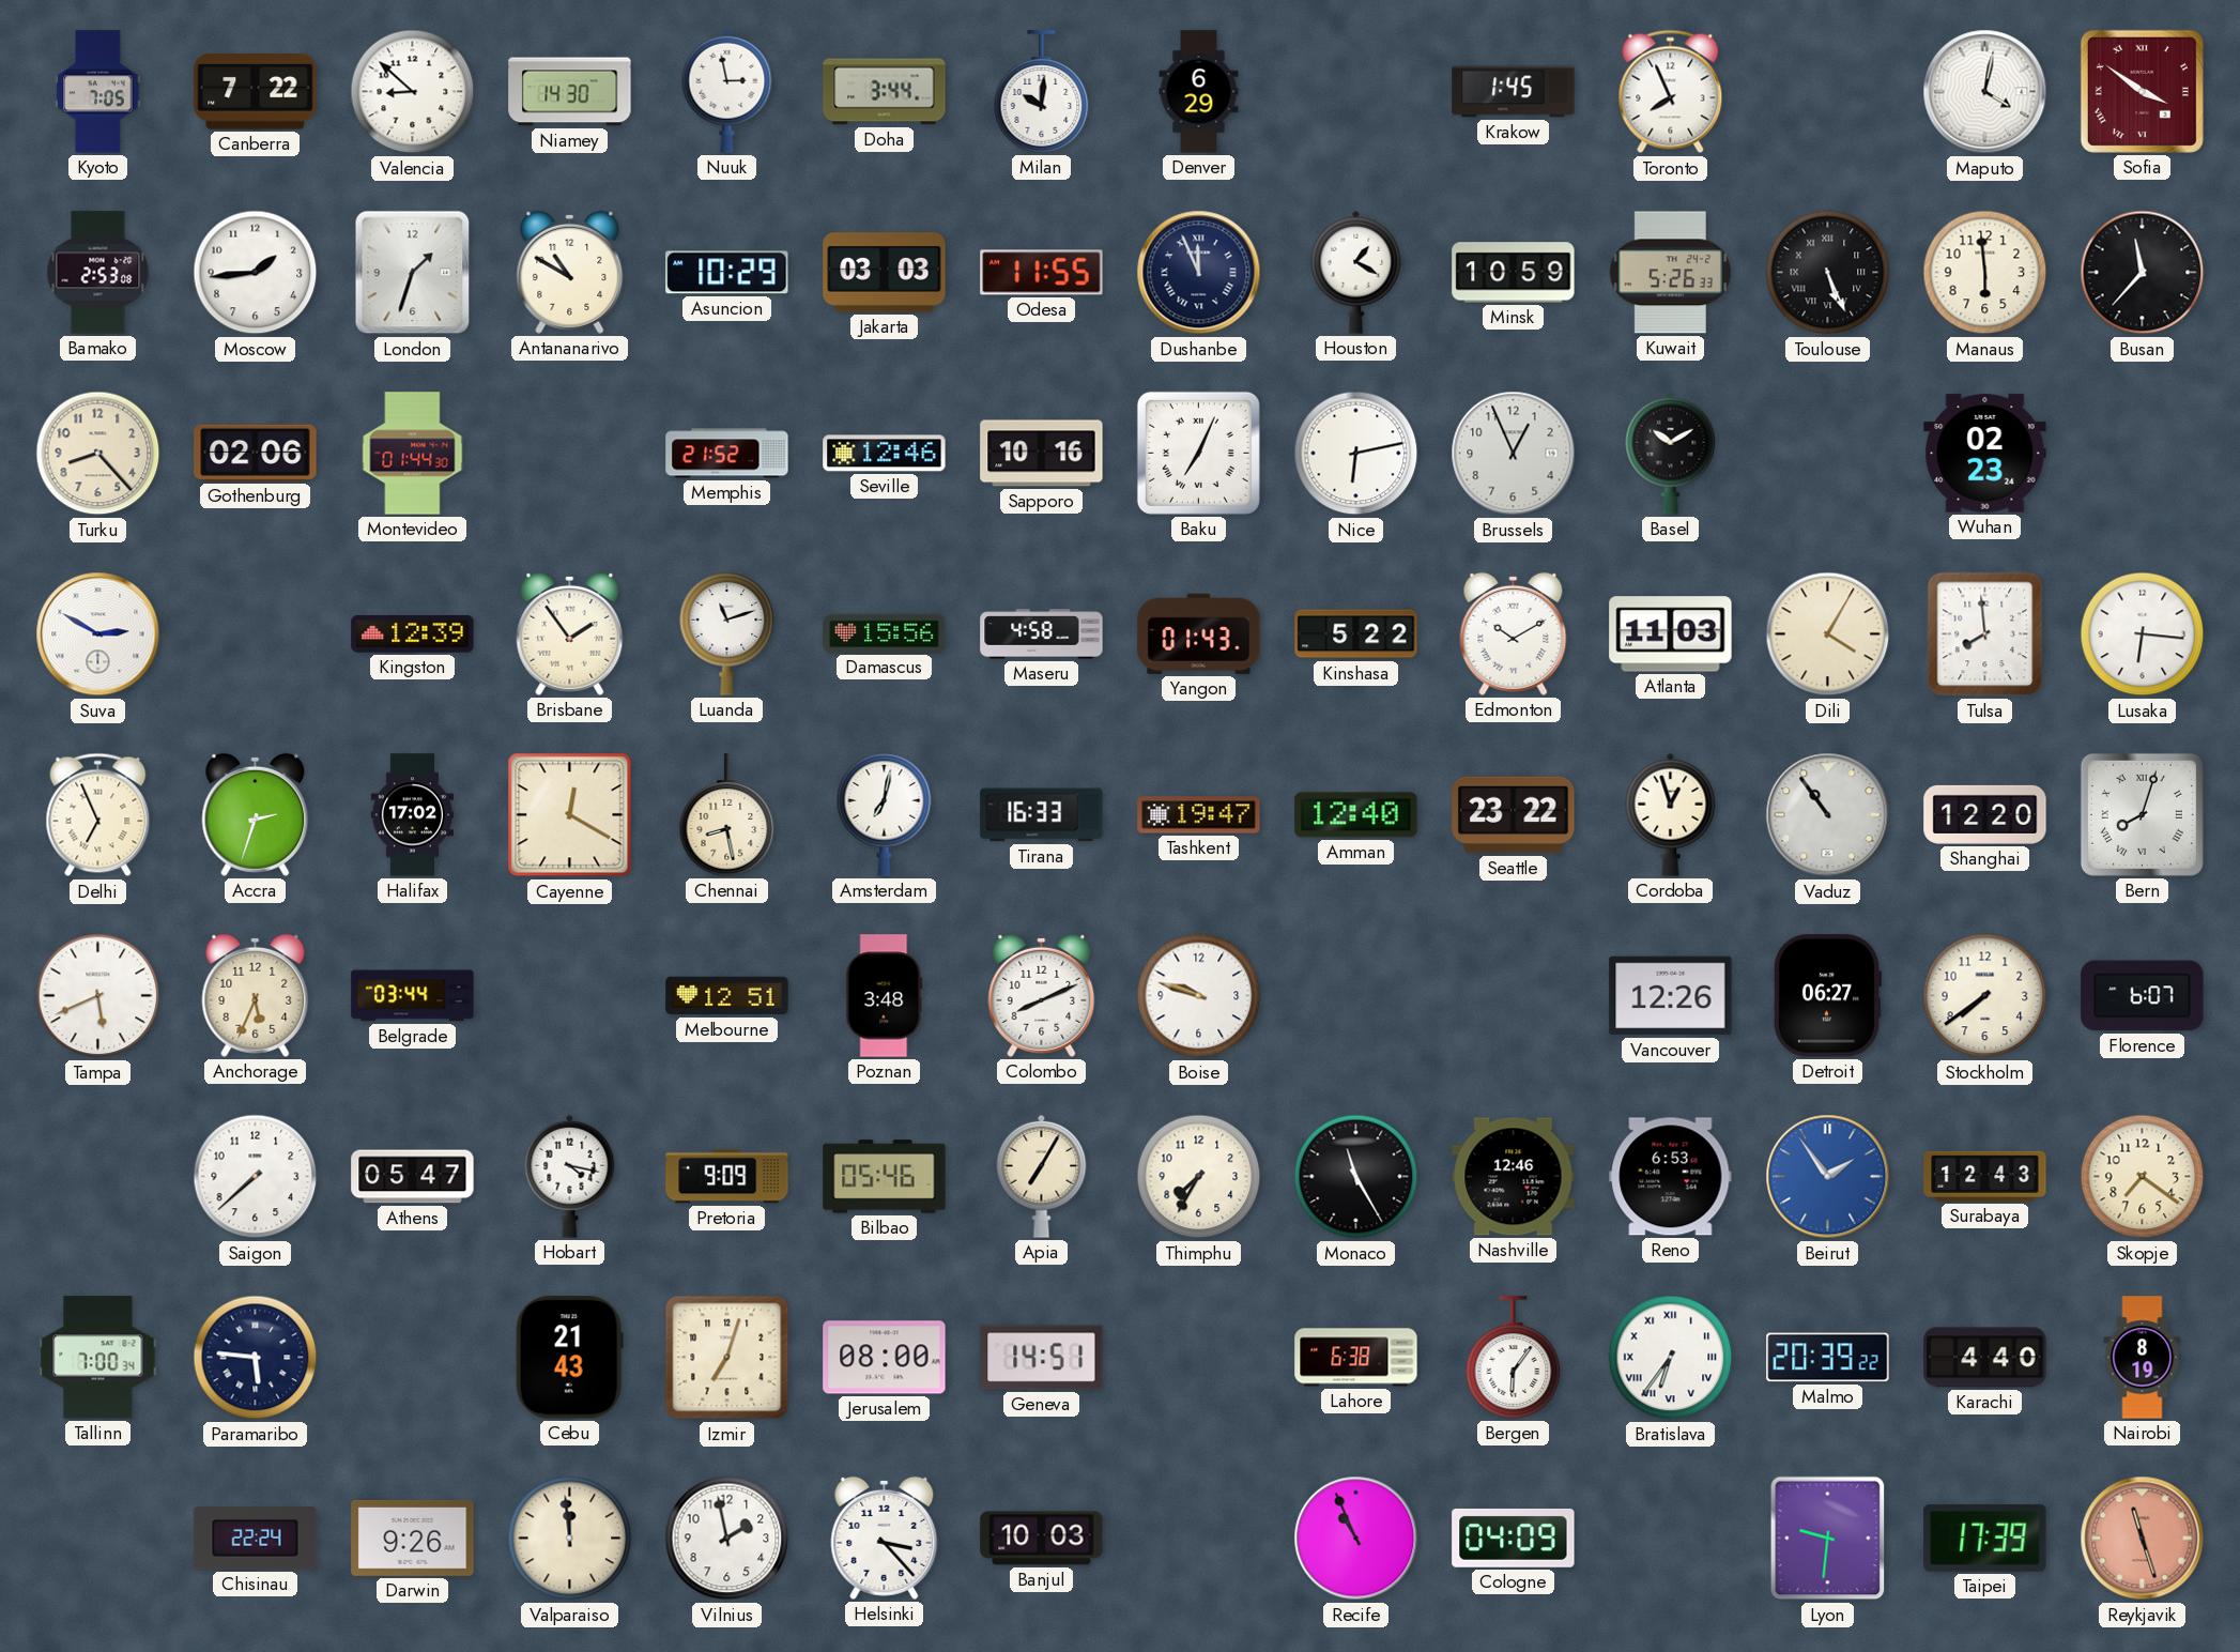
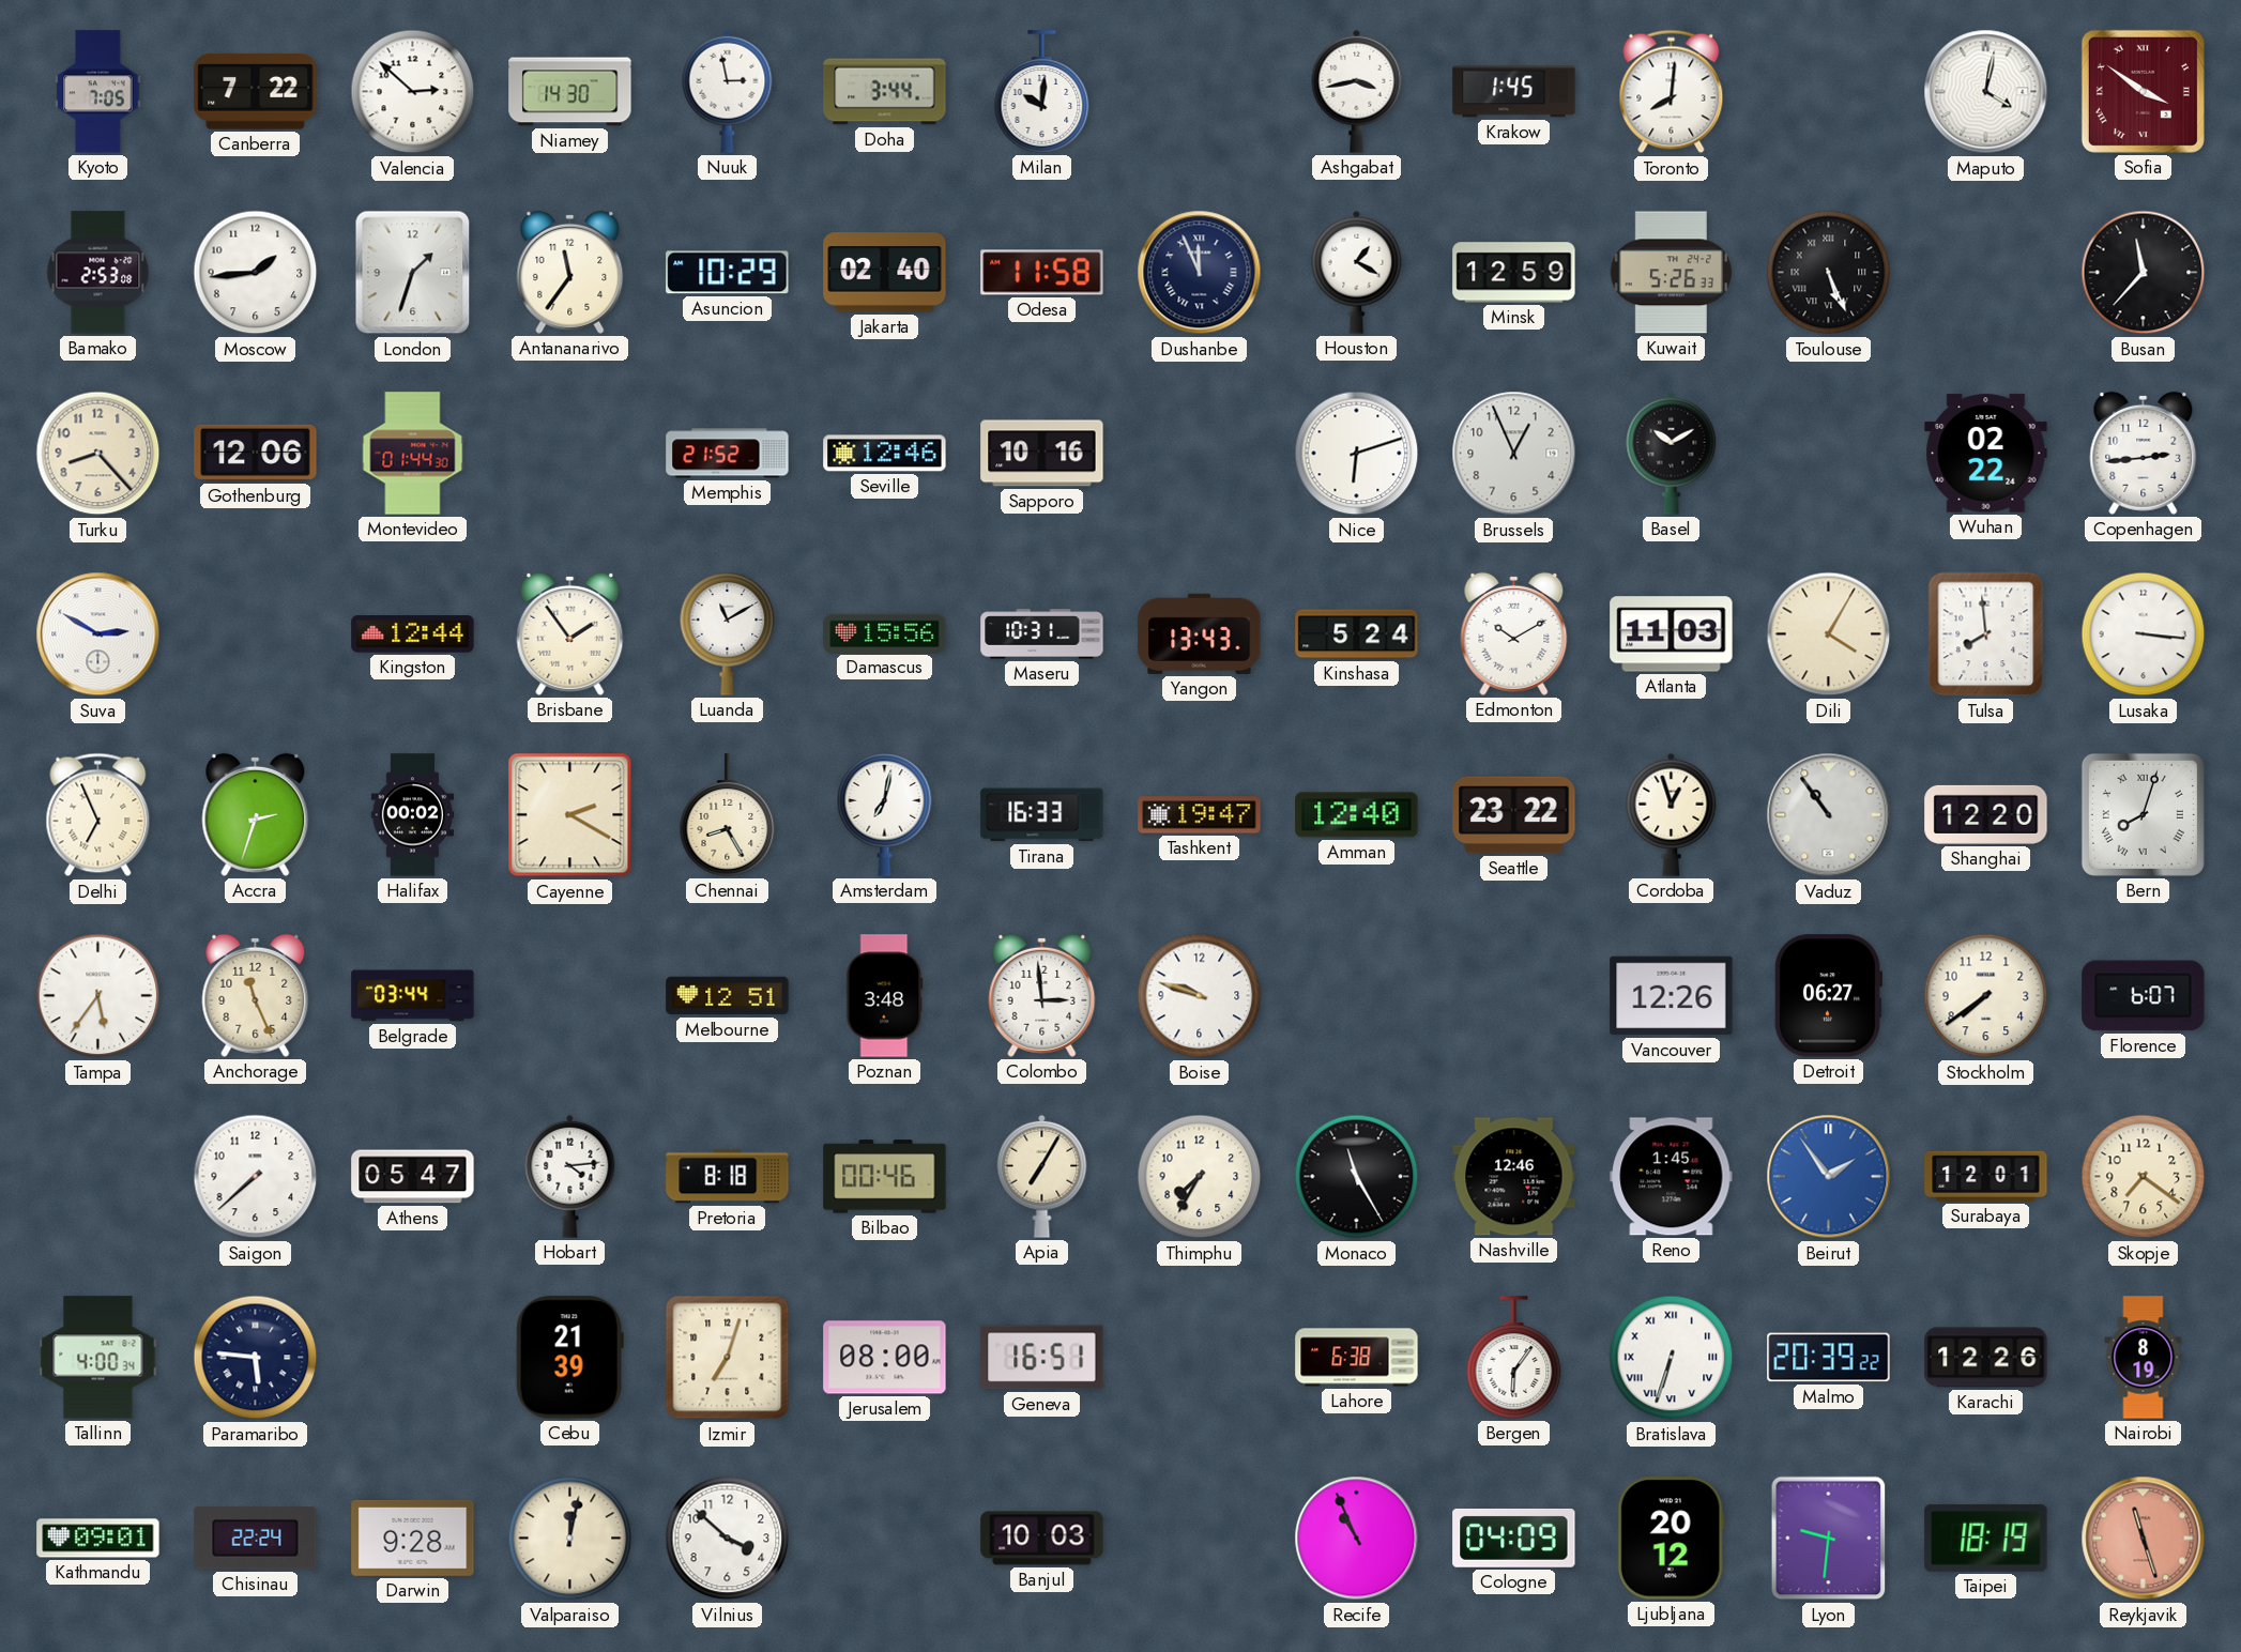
Valencia: 8:52 -> 2:52
Denver: 6:29 -> none
Ashgabat: none -> 3:43
Toronto: 7:56 -> 8:01
Antananarivo: 10:50 -> 11:36
Jakarta: 03:03 -> 02:40
Odesa: 11:55 -> 11:58
Minsk: 10:59 -> 12:59
Manaus: 5:59 -> none
Gothenburg: 02:06 -> 12:06
Baku: 7:04 -> none
Nice: 6:13 -> 6:12
Wuhan: 02:23 -> 02:22
Copenhagen: none -> 2:44
Kingston: 12:39 -> 12:44
Luanda: 11:12 -> 11:10
Maseru: 4:58 -> 10:31
Yangon: 01:43 -> 13:43
Kinshasa: 5:22 -> 5:24
Lusaka: 6:16 -> 3:16
Halifax: 17:02 -> 00:02
Cayenne: 12:20 -> 2:20
Chennai: 8:28 -> 8:25
Tampa: 5:41 -> 5:36
Anchorage: 5:34 -> 11:26
Colombo: 8:11 -> 2:59
Hobart: 4:17 -> 4:14
Pretoria: 9:09 -> 8:18
Bilbao: 05:46 -> 00:46
Reno: 6:53 -> 1:45
Surabaya: 12:43 -> 12:01
Tallinn: 7:00 -> 4:00
Cebu: 21:43 -> 21:39
Geneva: 14:51 -> 16:51
Bratislava: 6:36 -> 6:33
Karachi: 4:40 -> 12:26
Kathmandu: none -> 09:01
Darwin: 9:26 -> 9:28
Valparaiso: 11:59 -> 12:02
Vilnius: 1:58 -> 3:52
Helsinki: 3:23 -> none
Ljubljana: none -> 20:12
Taipei: 17:39 -> 18:19
